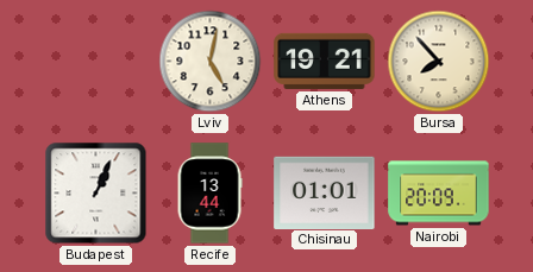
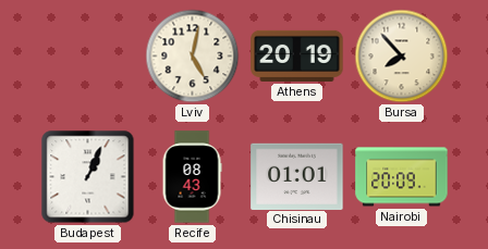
Athens: 19:21 -> 20:19
Recife: 13:44 -> 08:43
